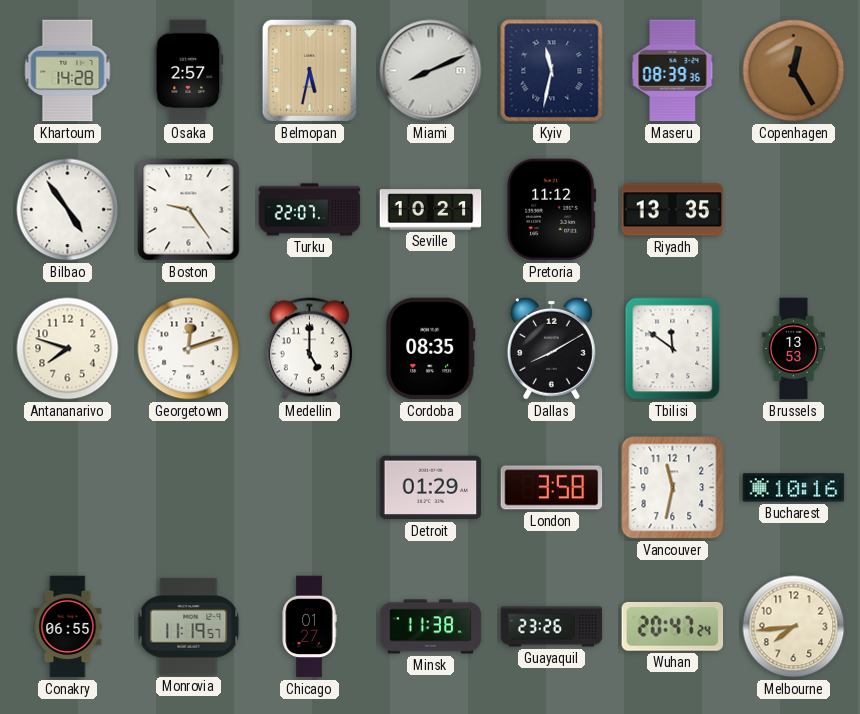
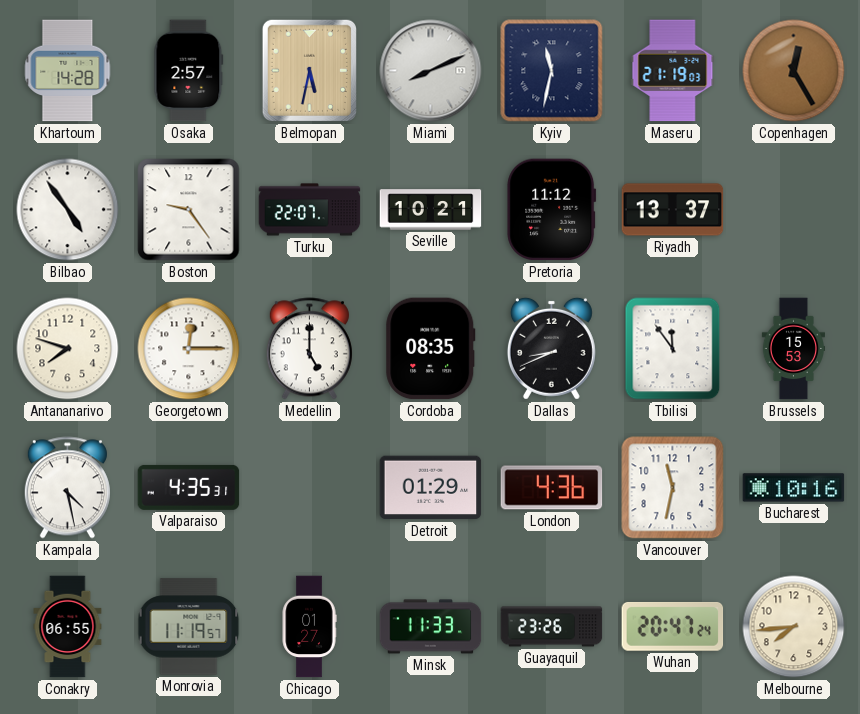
Maseru: 08:39 -> 21:19
Riyadh: 13:35 -> 13:37
Georgetown: 12:12 -> 12:15
Dallas: 8:10 -> 8:41
Tbilisi: 11:51 -> 11:54
Brussels: 13:53 -> 15:53
Kampala: none -> 4:28
Valparaiso: none -> 4:35
London: 3:58 -> 4:36
Minsk: 11:38 -> 11:33
